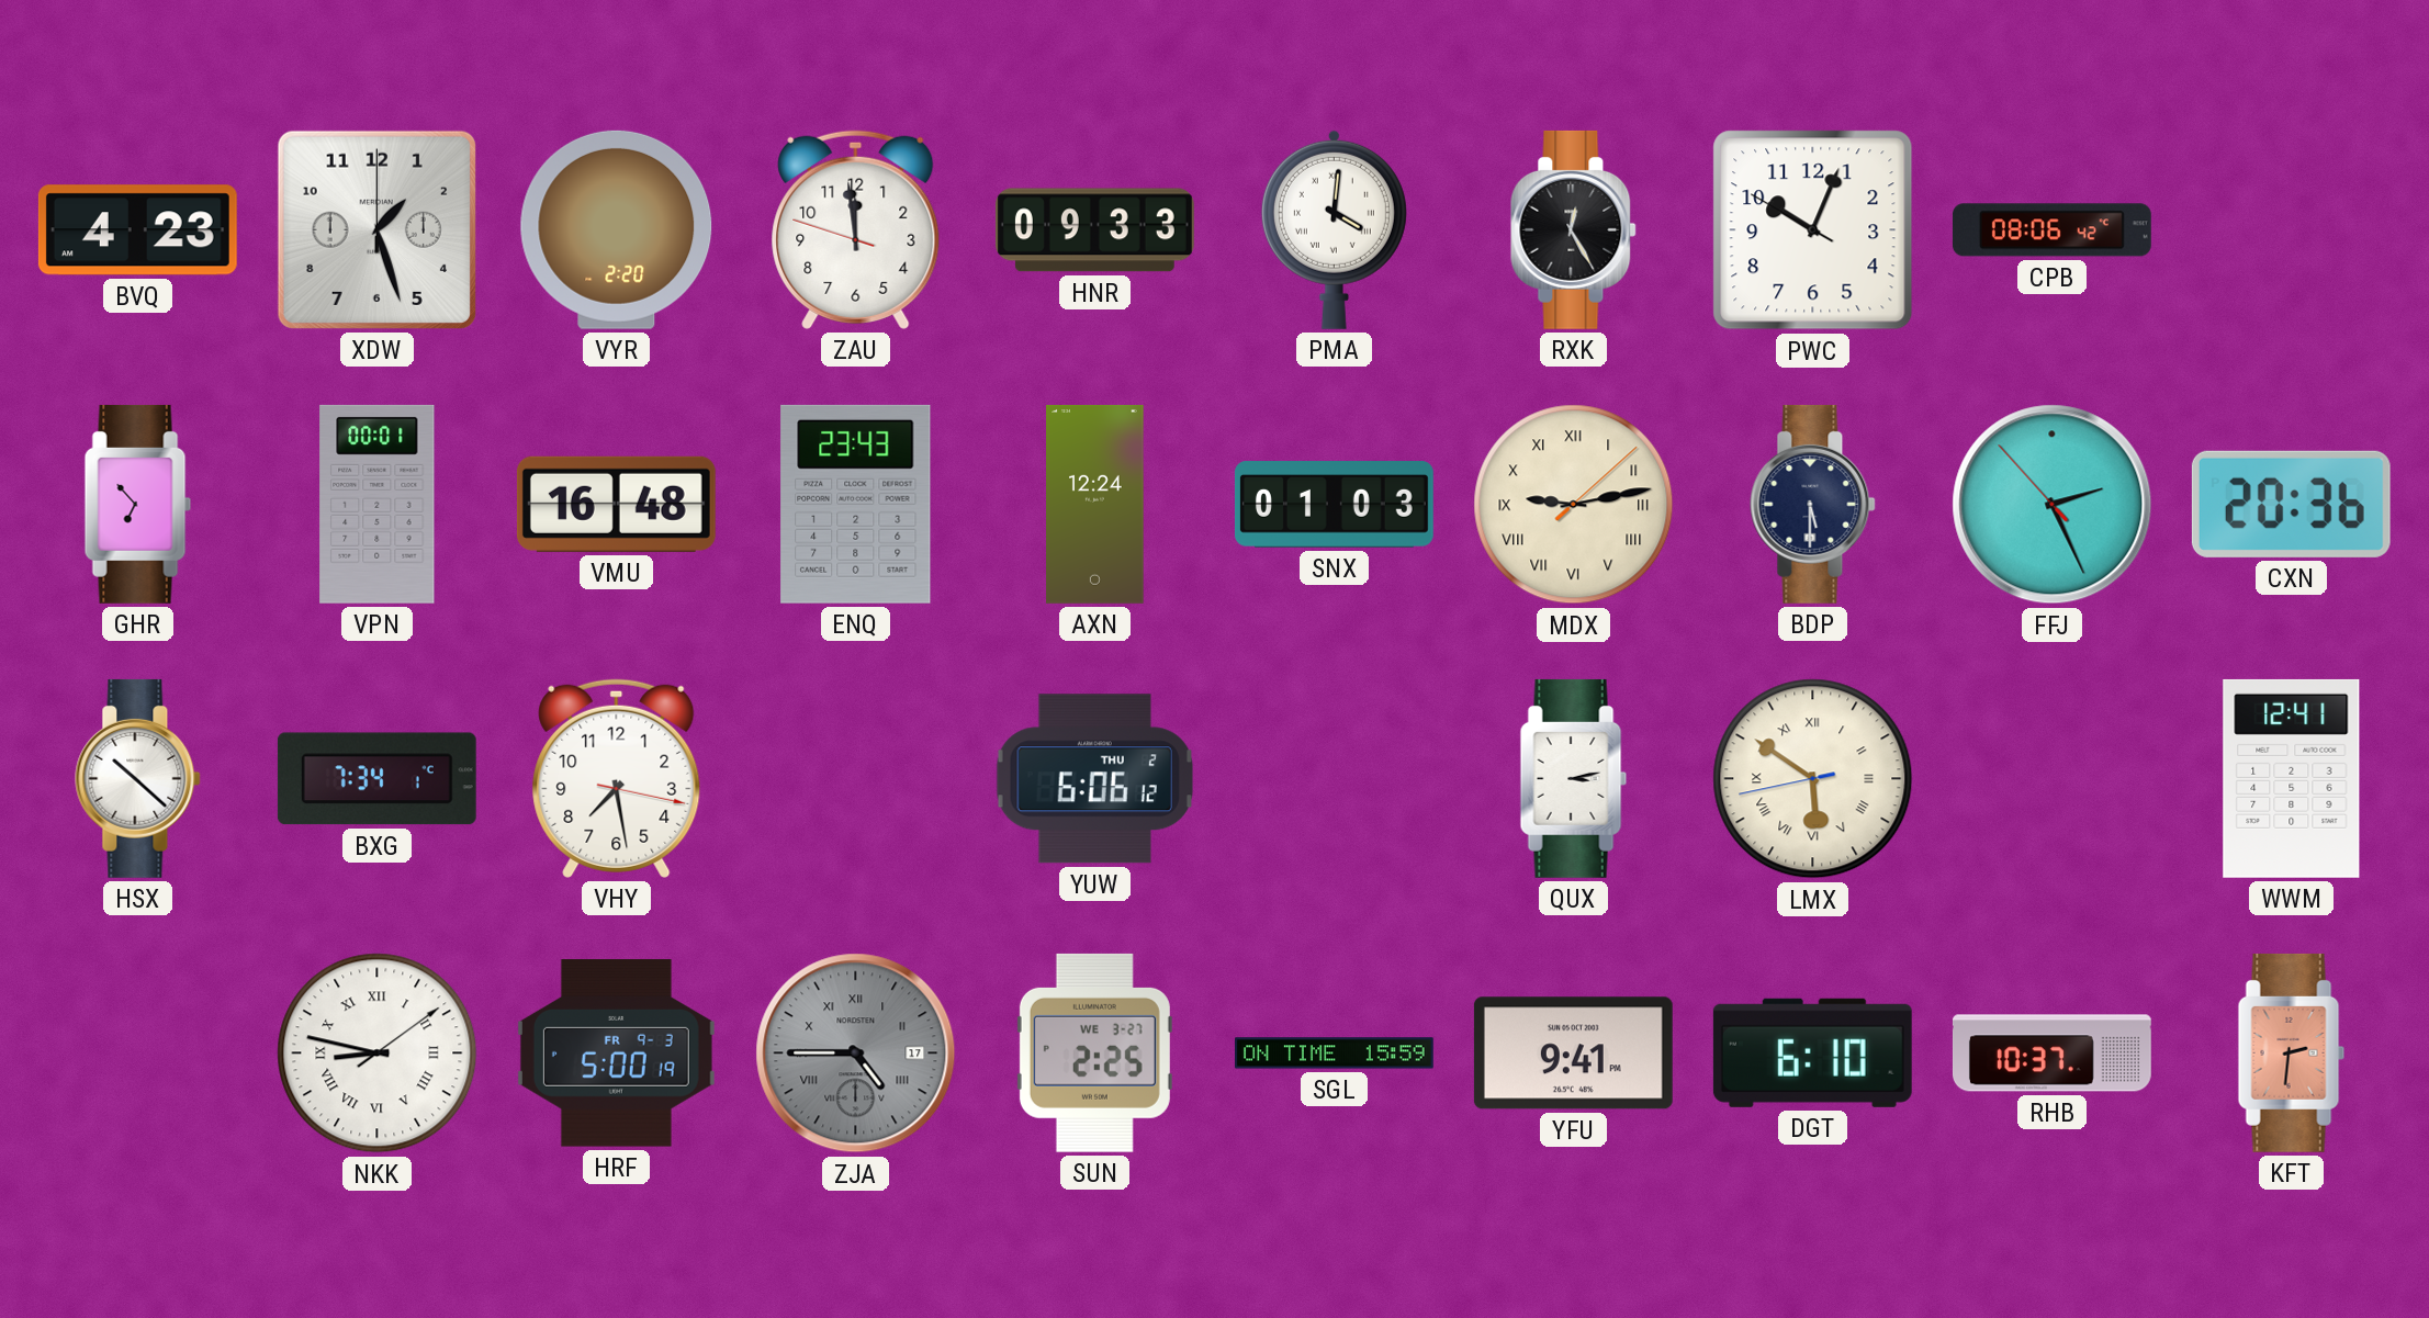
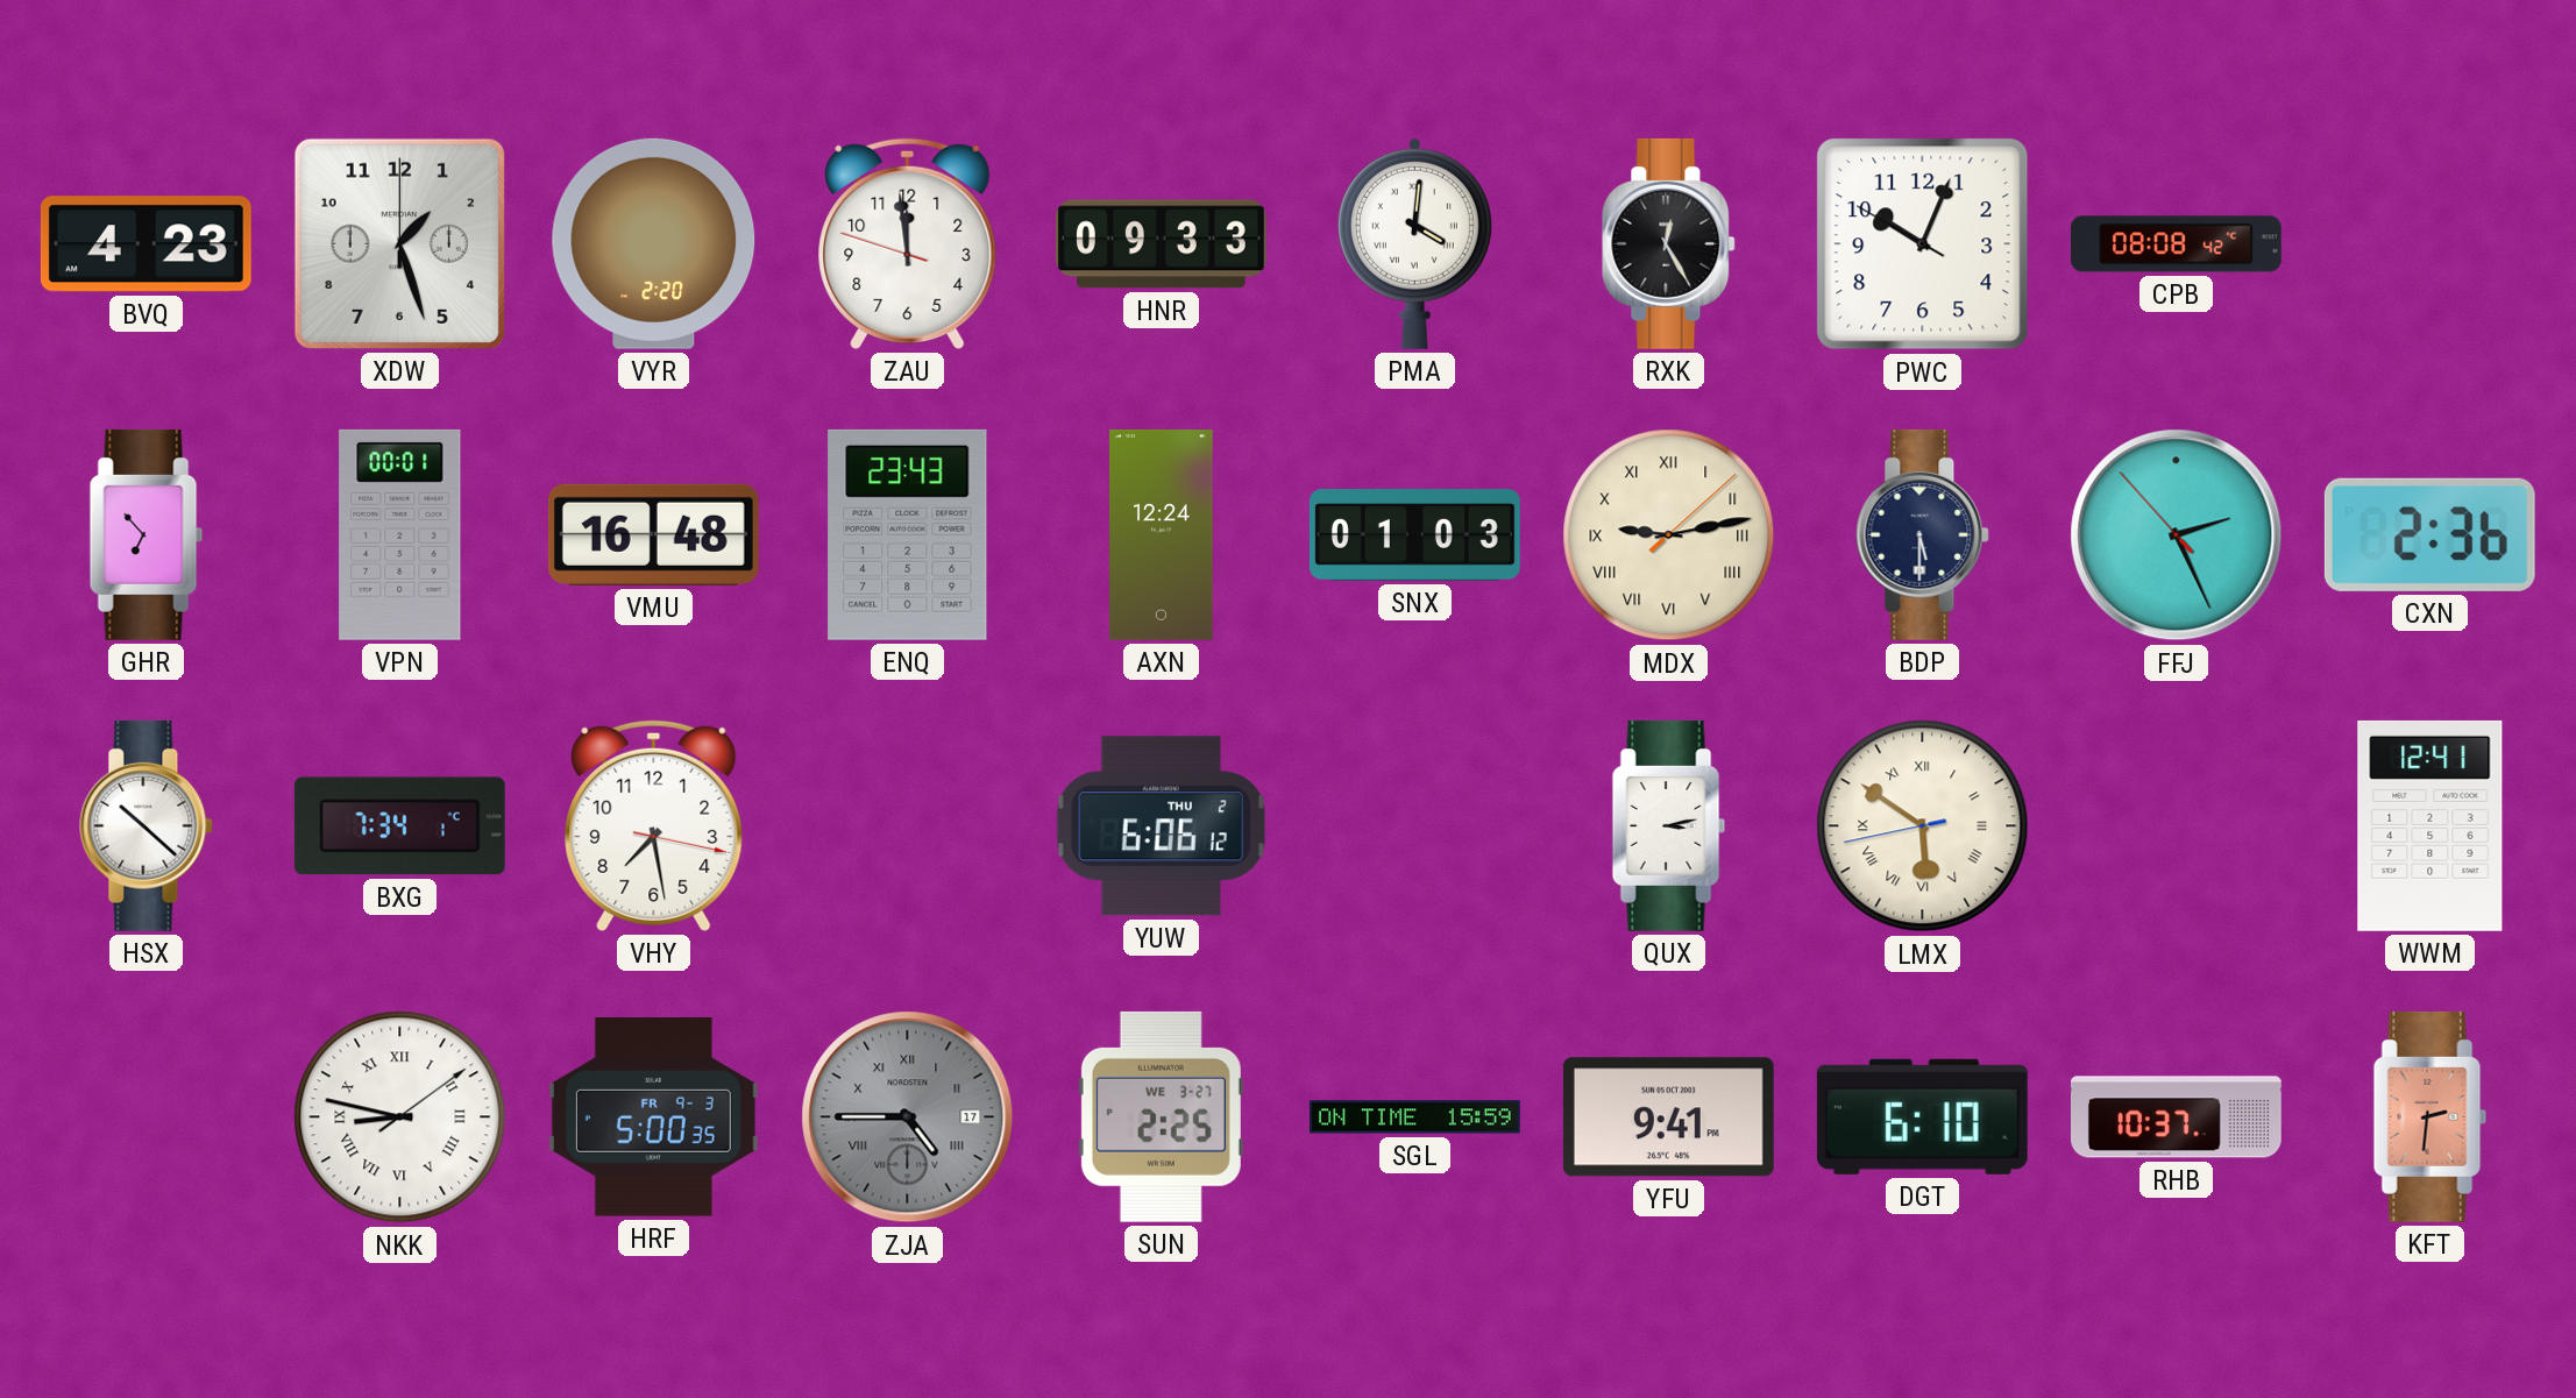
CPB: 08:06 -> 08:08
CXN: 20:36 -> 2:36
HRF: 5:00:19 -> 5:00:35
